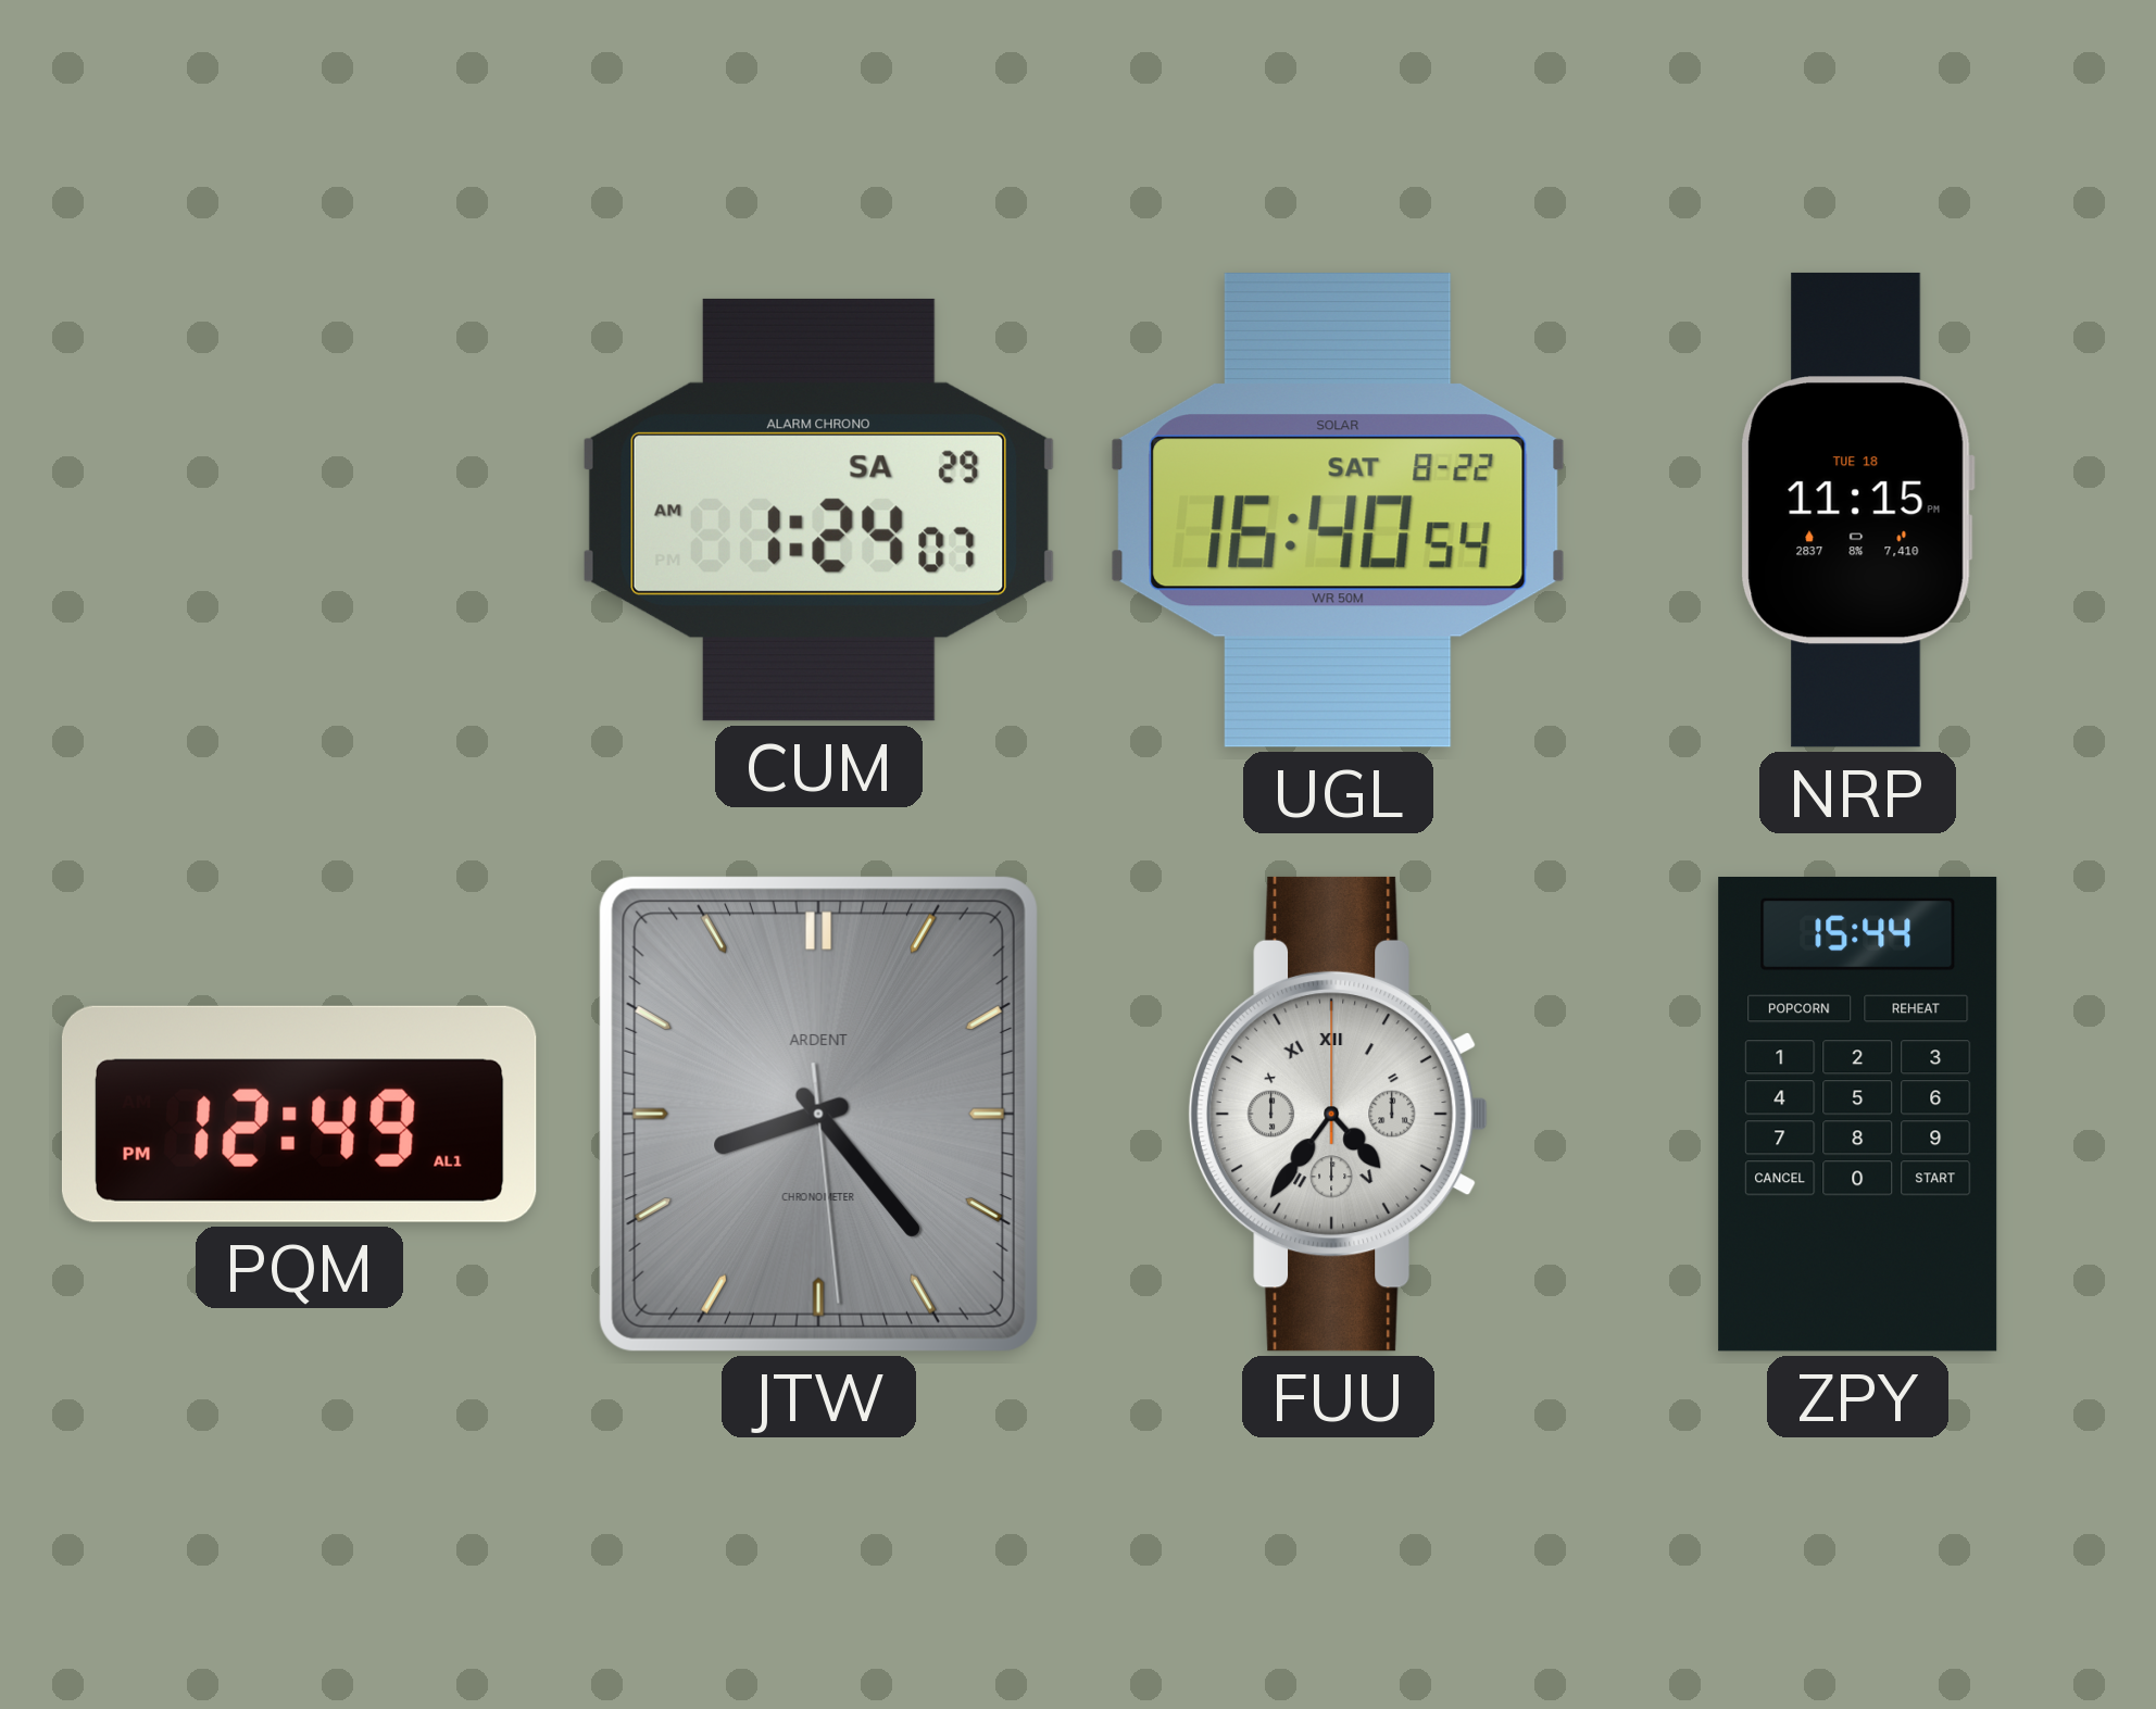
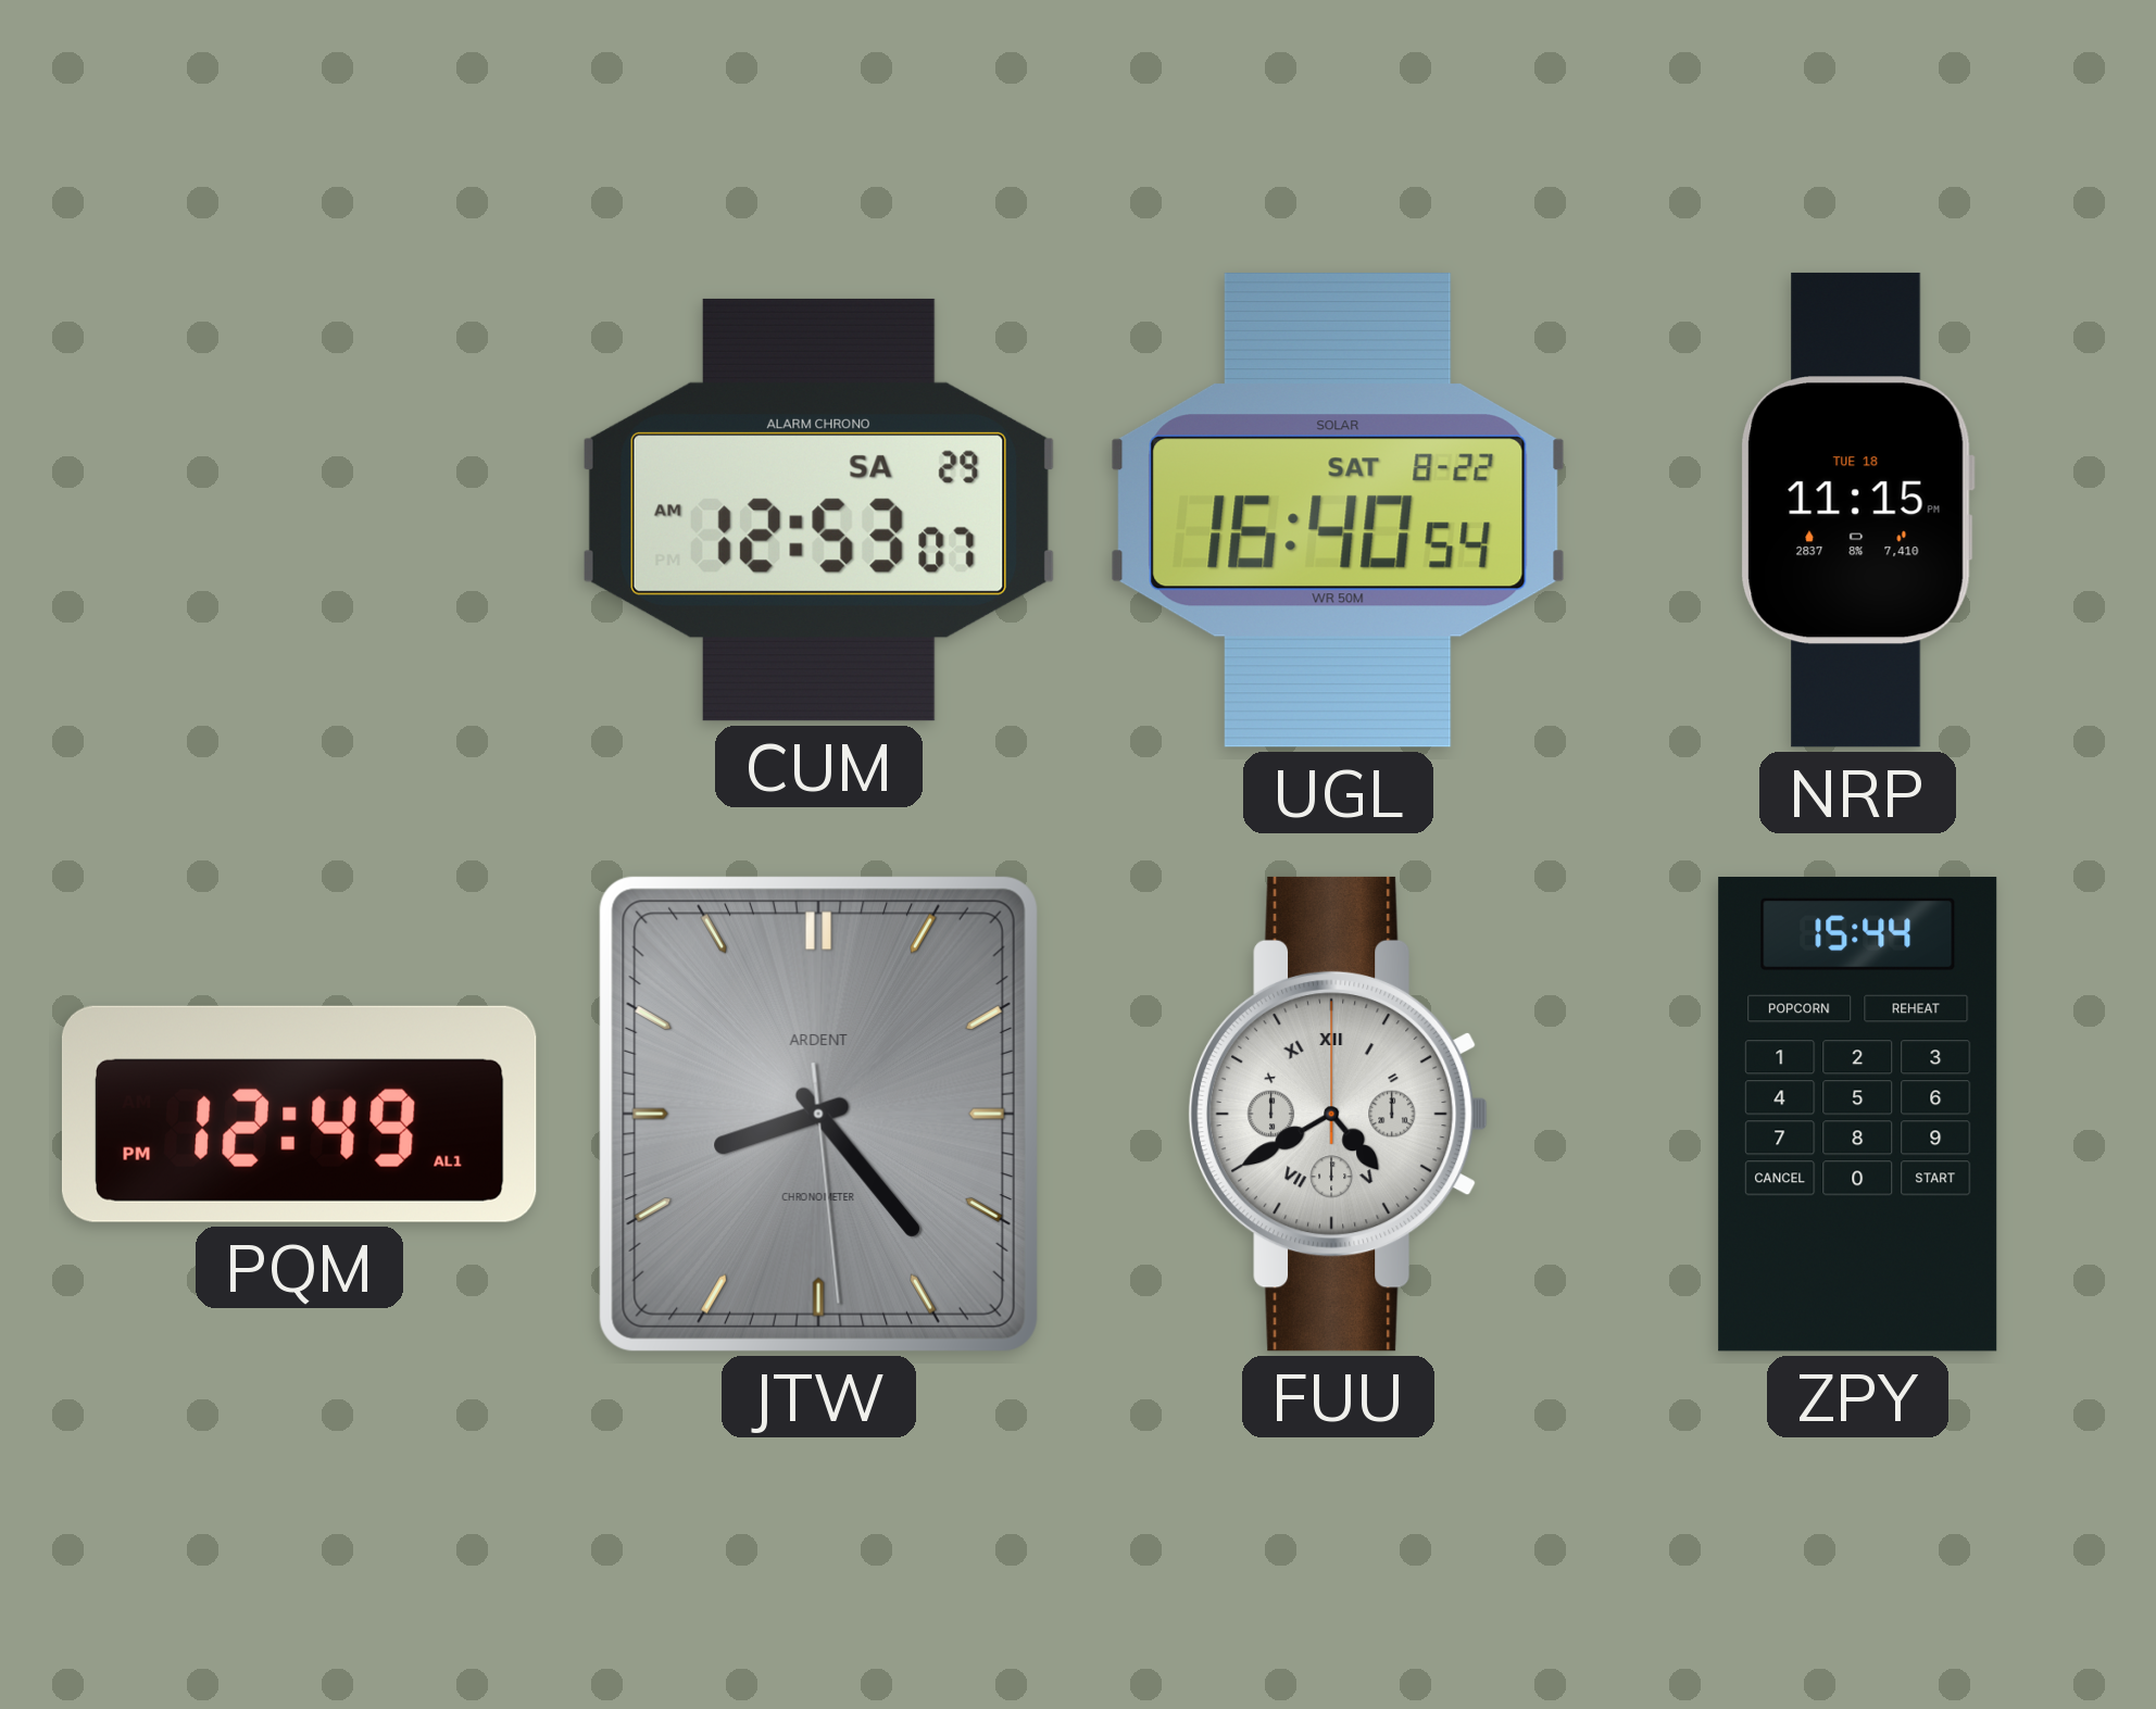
CUM: 1:24 -> 12:53
FUU: 4:36 -> 4:40
